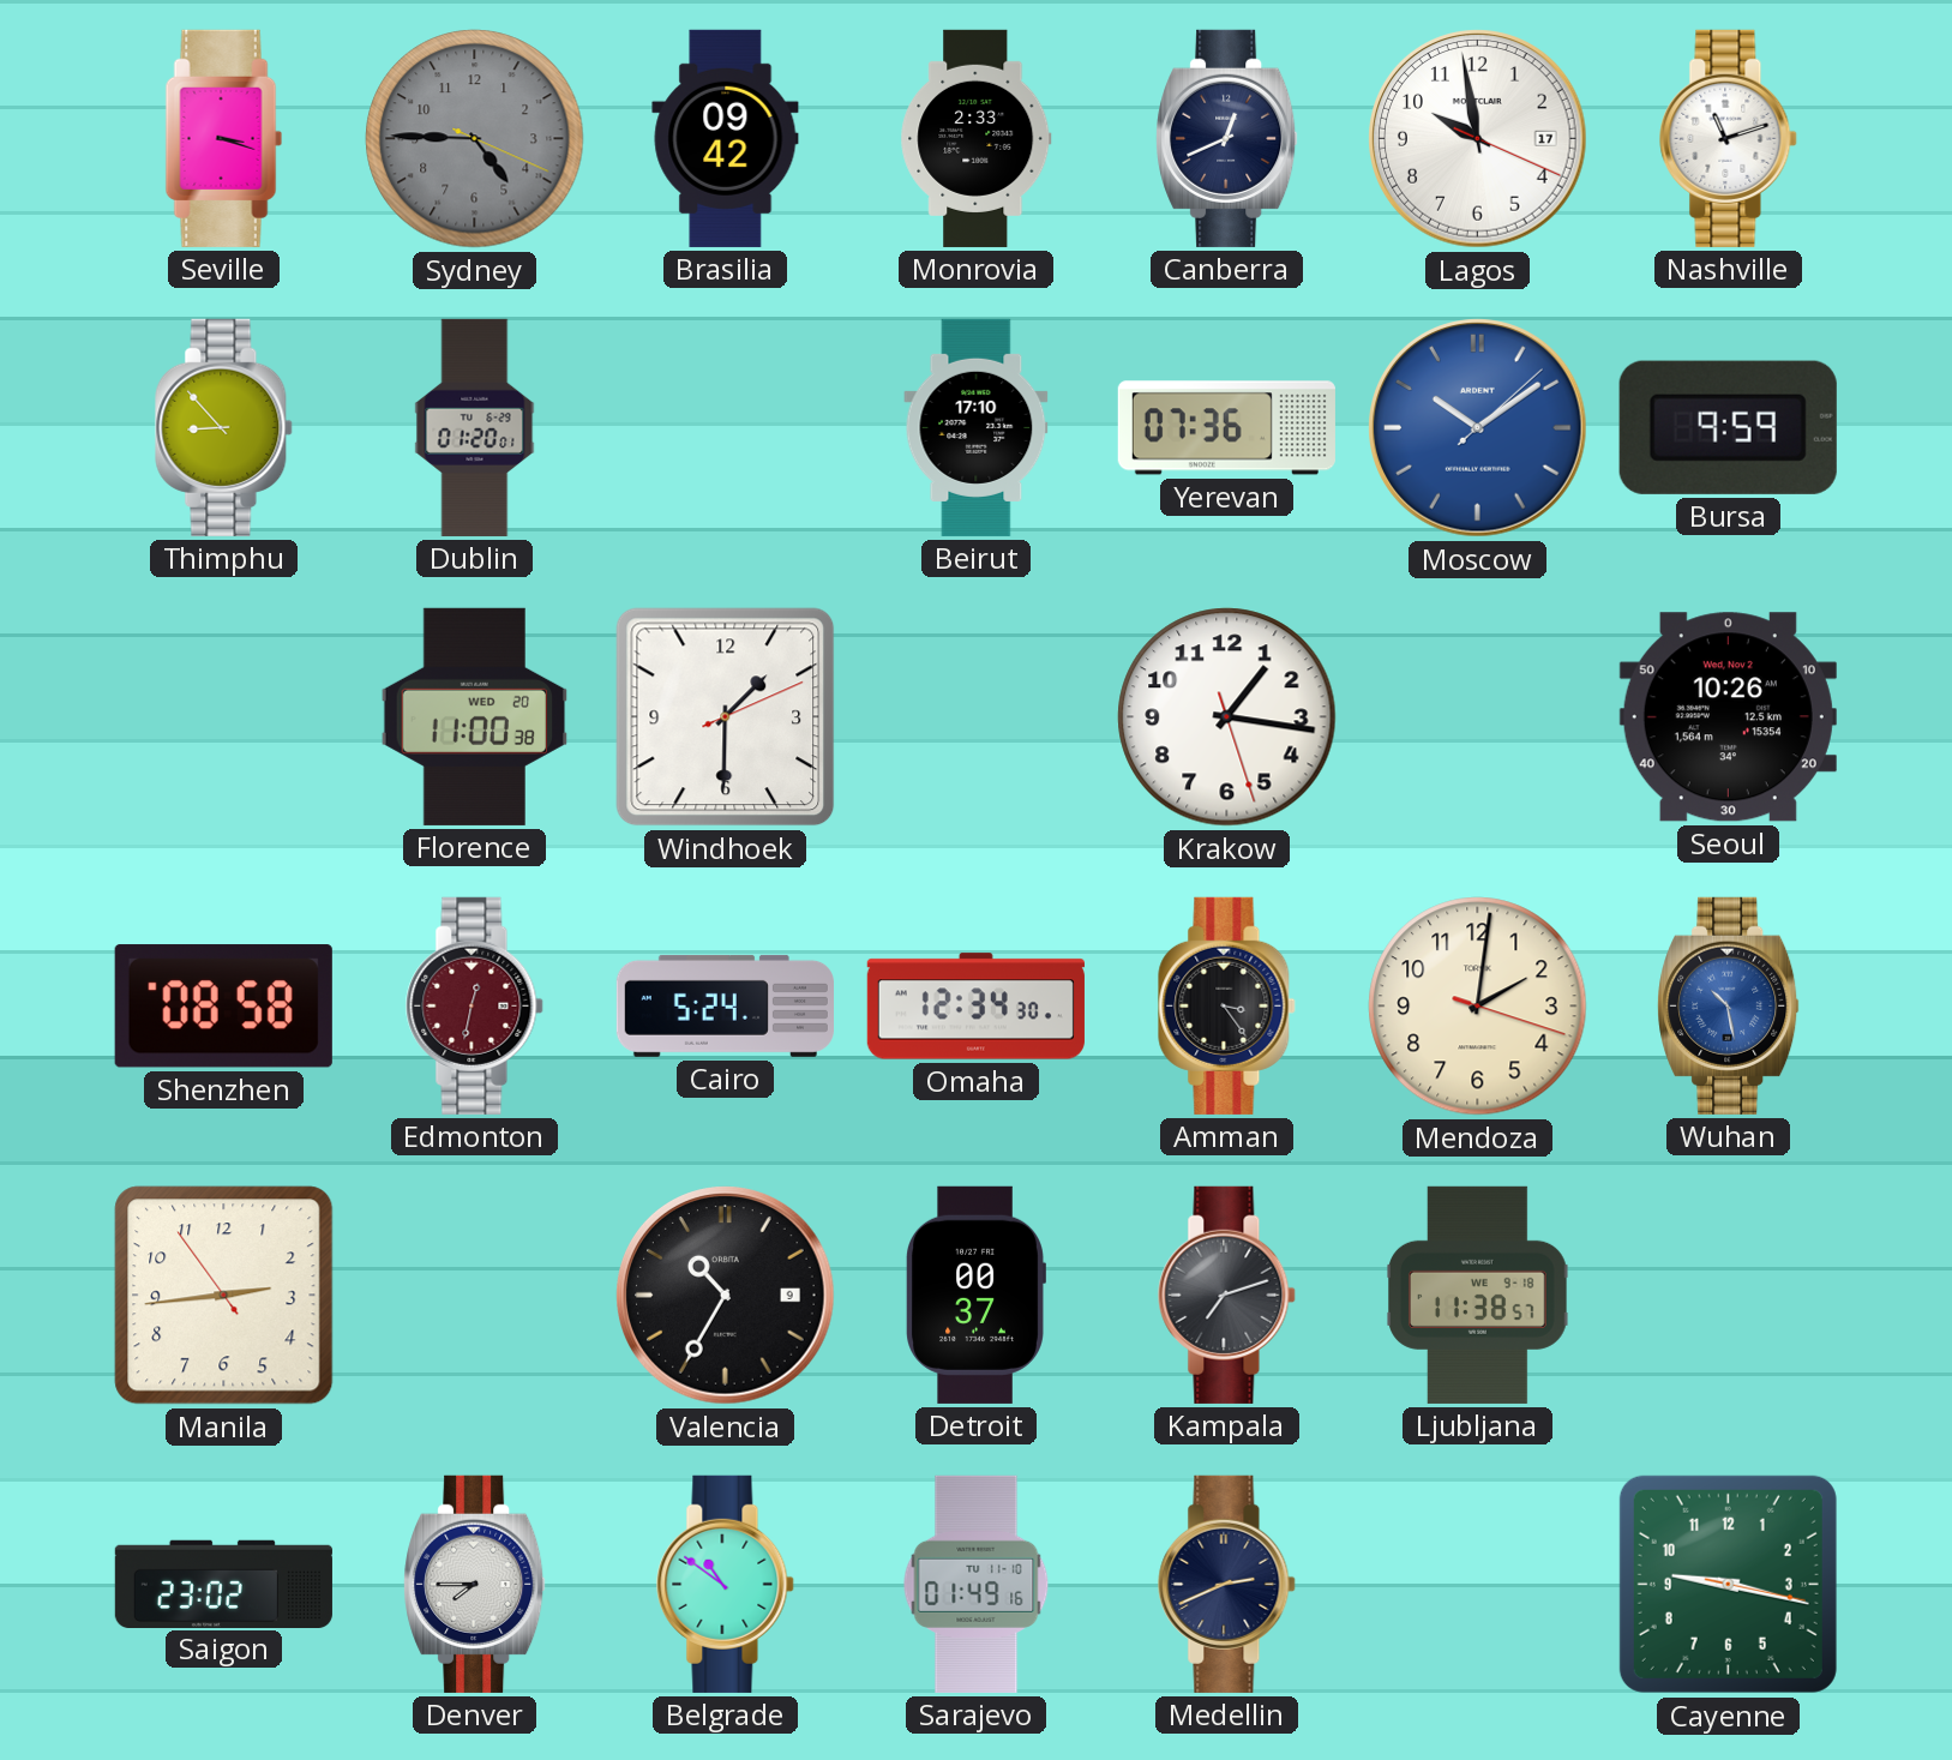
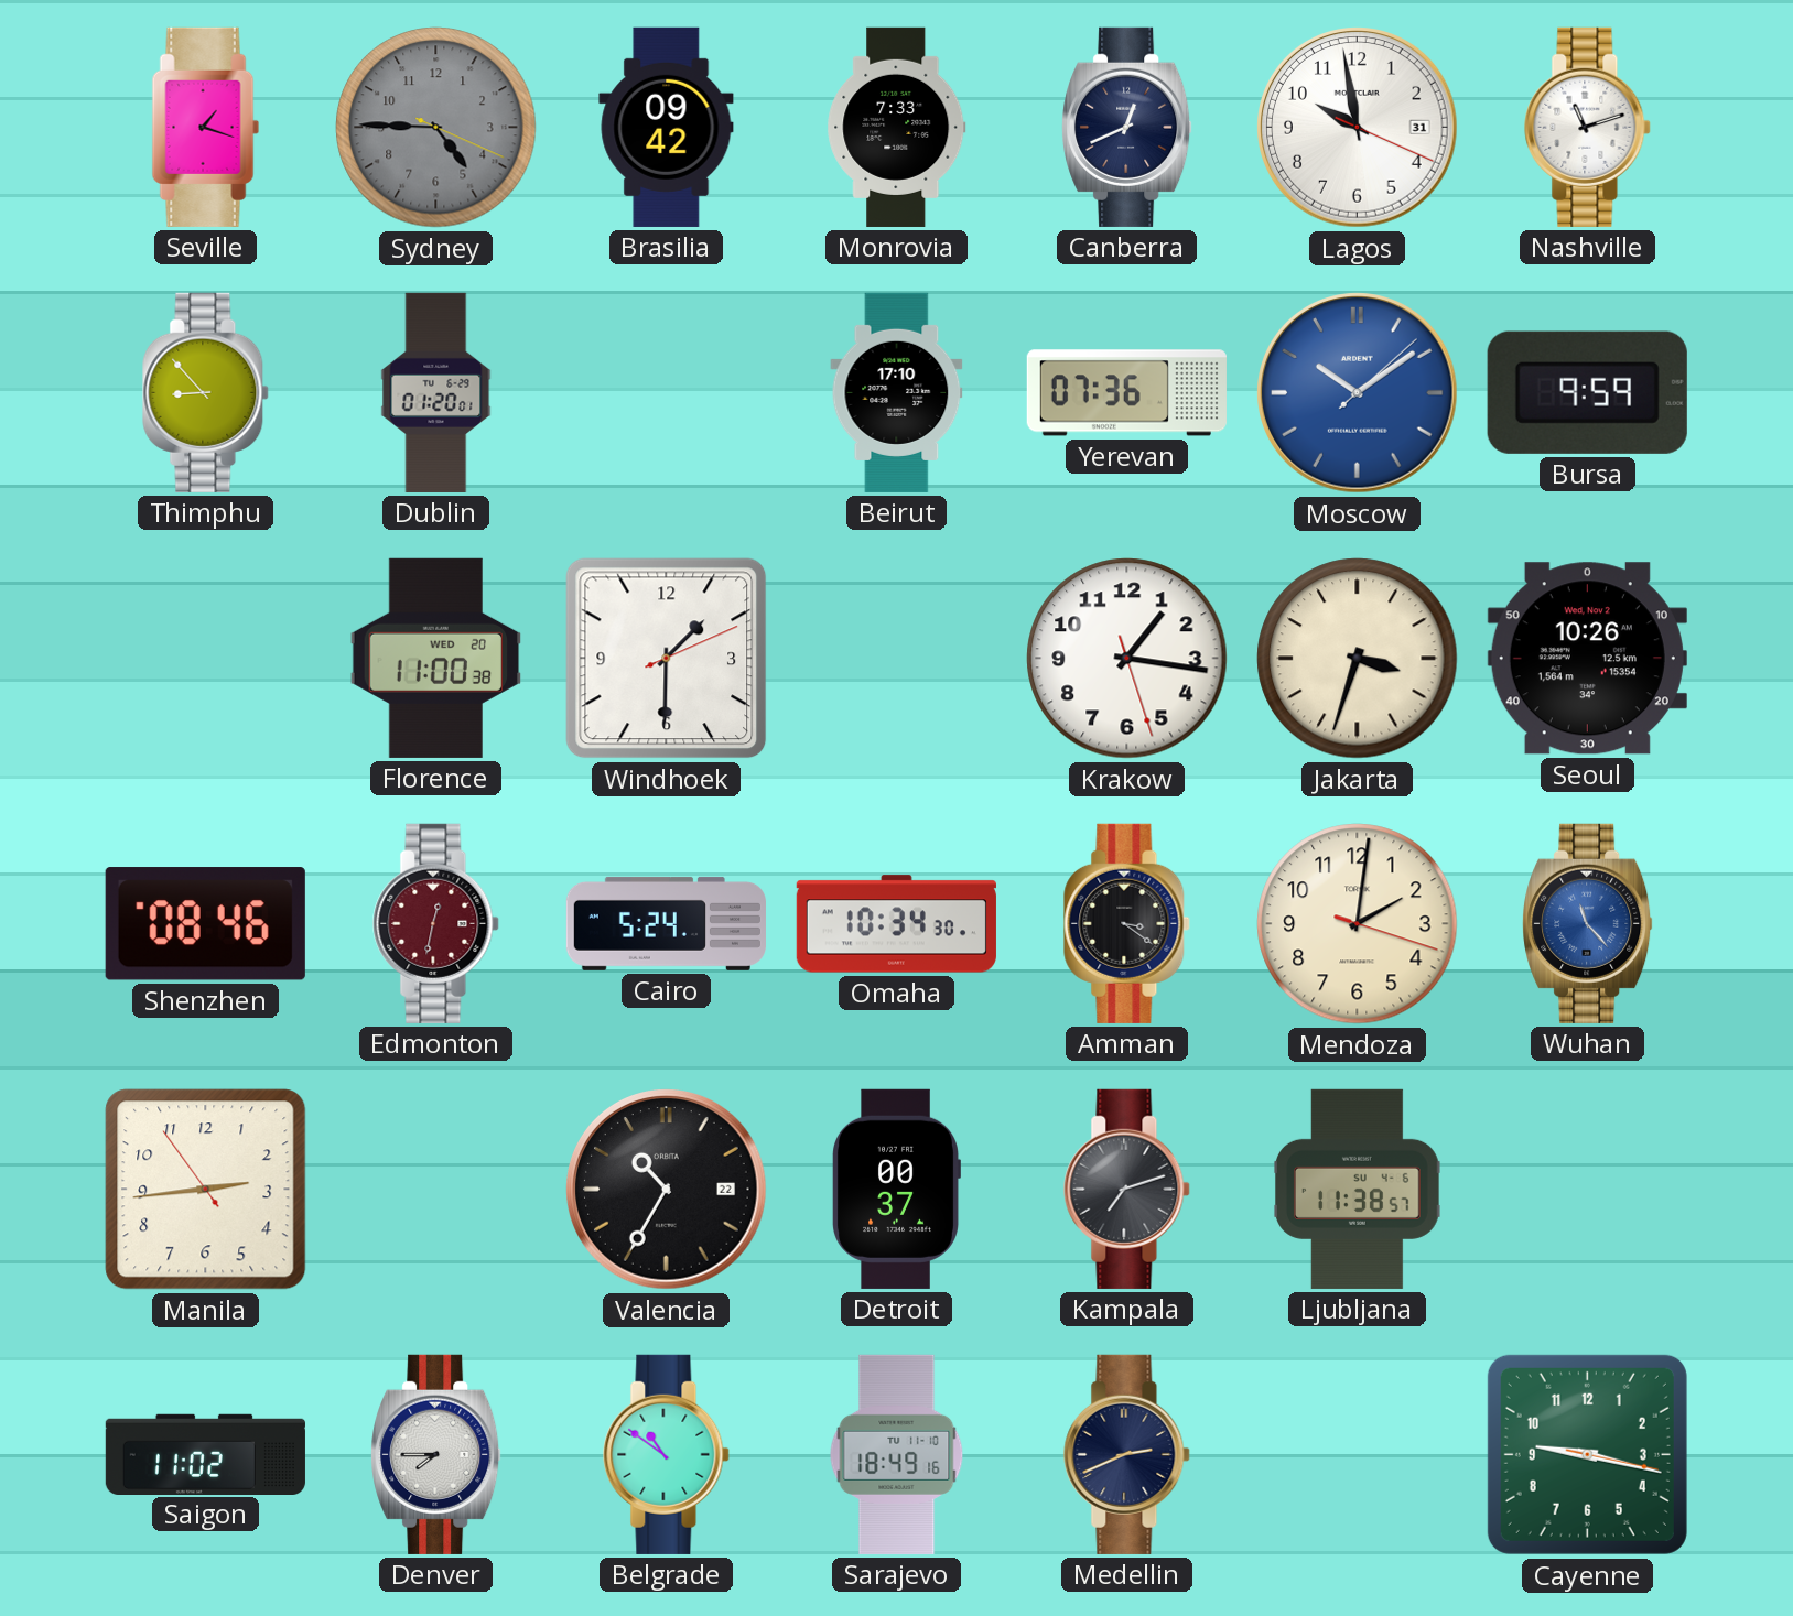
Seville: 3:18 -> 1:18
Monrovia: 2:33 -> 7:33
Lagos date: 17 -> 31
Jakarta: none -> 3:33
Shenzhen: 08:58 -> 08:46
Omaha: 12:34 -> 10:34
Amman: 3:24 -> 3:21
Wuhan: 10:28 -> 11:23
Valencia date: 9 -> 22
Ljubljana date: WE 9-18 -> SU 4-6
Saigon: 23:02 -> 11:02
Sarajevo: 01:49 -> 18:49
